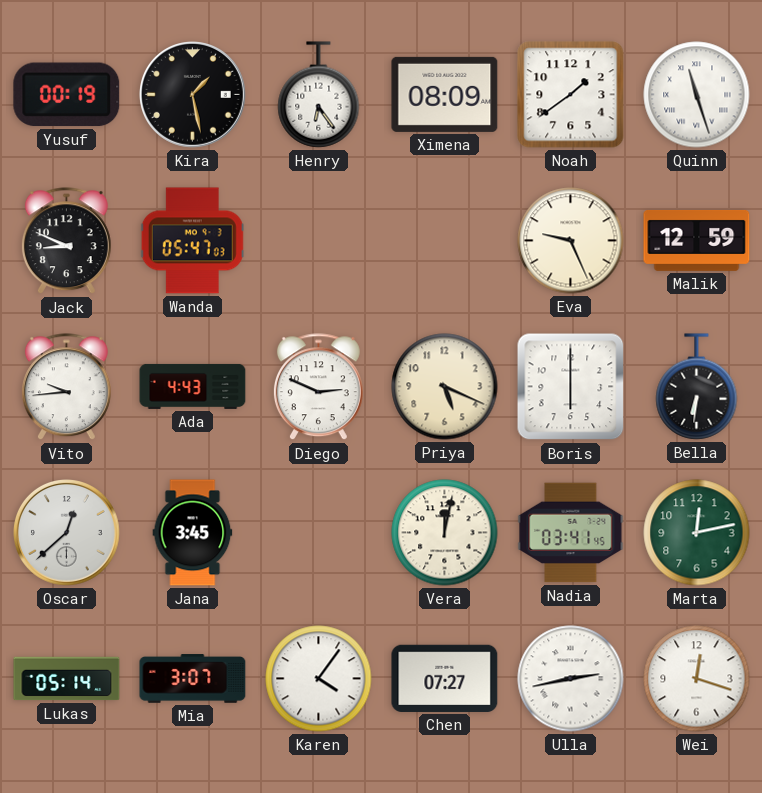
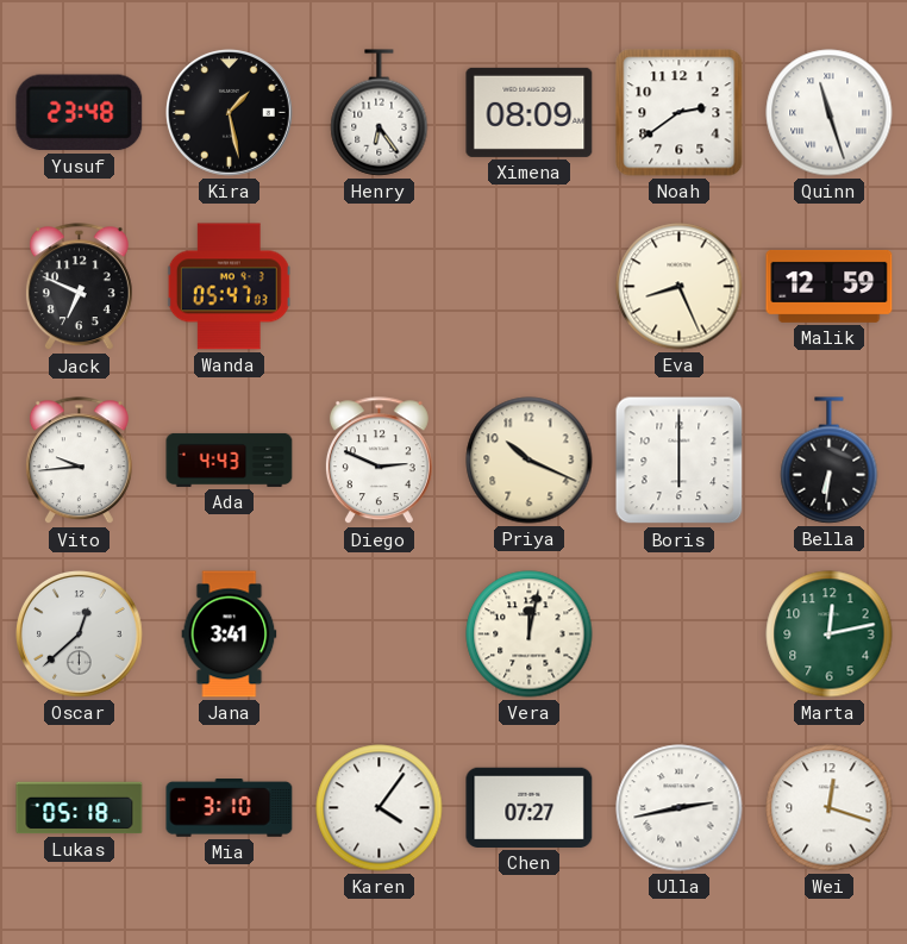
Yusuf: 00:19 -> 23:48
Noah: 1:39 -> 2:39
Jack: 8:49 -> 6:49
Eva: 9:26 -> 8:26
Priya: 5:19 -> 10:19
Jana: 3:45 -> 3:41
Nadia: 03:41 -> none
Lukas: 05:14 -> 05:18
Mia: 3:07 -> 3:10
